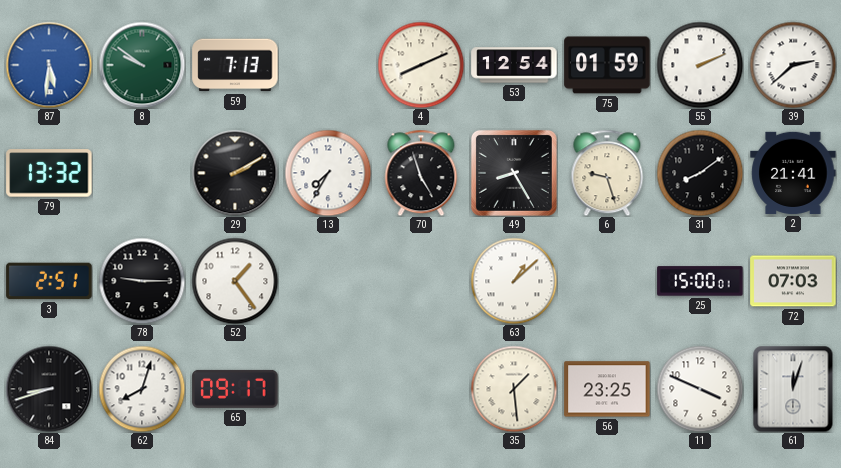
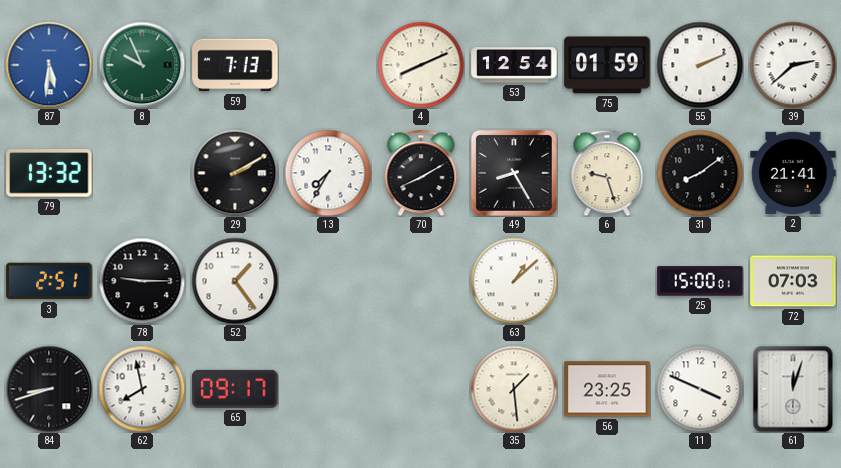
8: 9:51 -> 9:56
70: 4:57 -> 8:10
62: 8:03 -> 7:58
